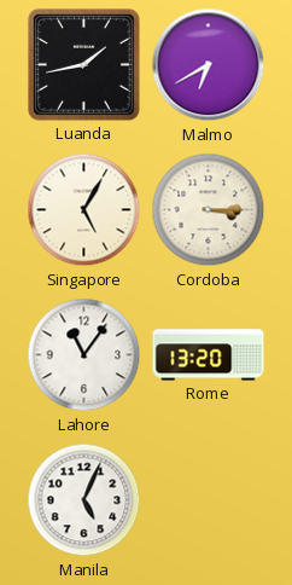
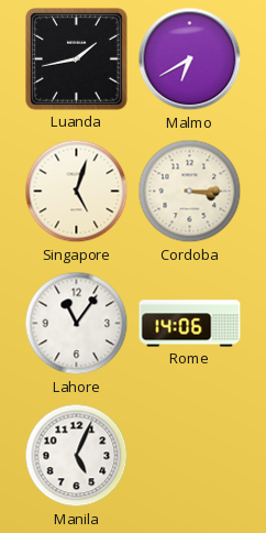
Singapore: 5:05 -> 5:03
Rome: 13:20 -> 14:06
